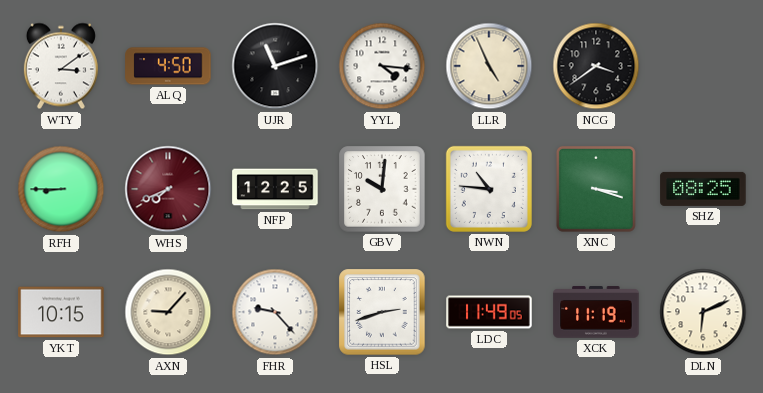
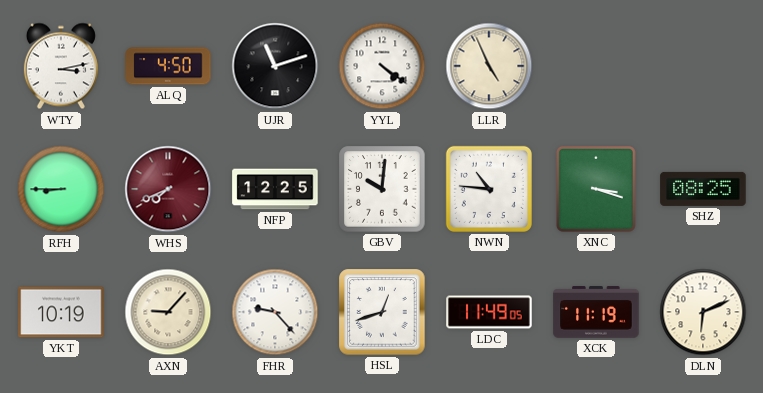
WTY: 3:09 -> 3:13
YYL: 4:16 -> 4:21
NCG: 3:39 -> none
YKT: 10:15 -> 10:19
HSL: 2:42 -> 12:42
